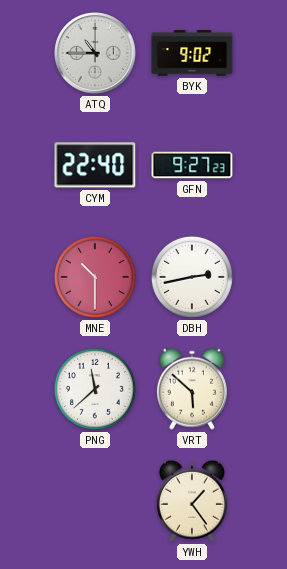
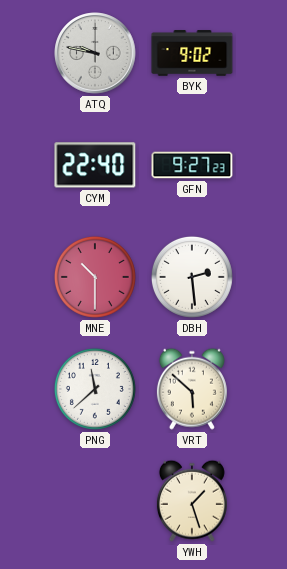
ATQ: 10:45 -> 9:47
DBH: 2:43 -> 2:29
YWH: 1:24 -> 1:27
